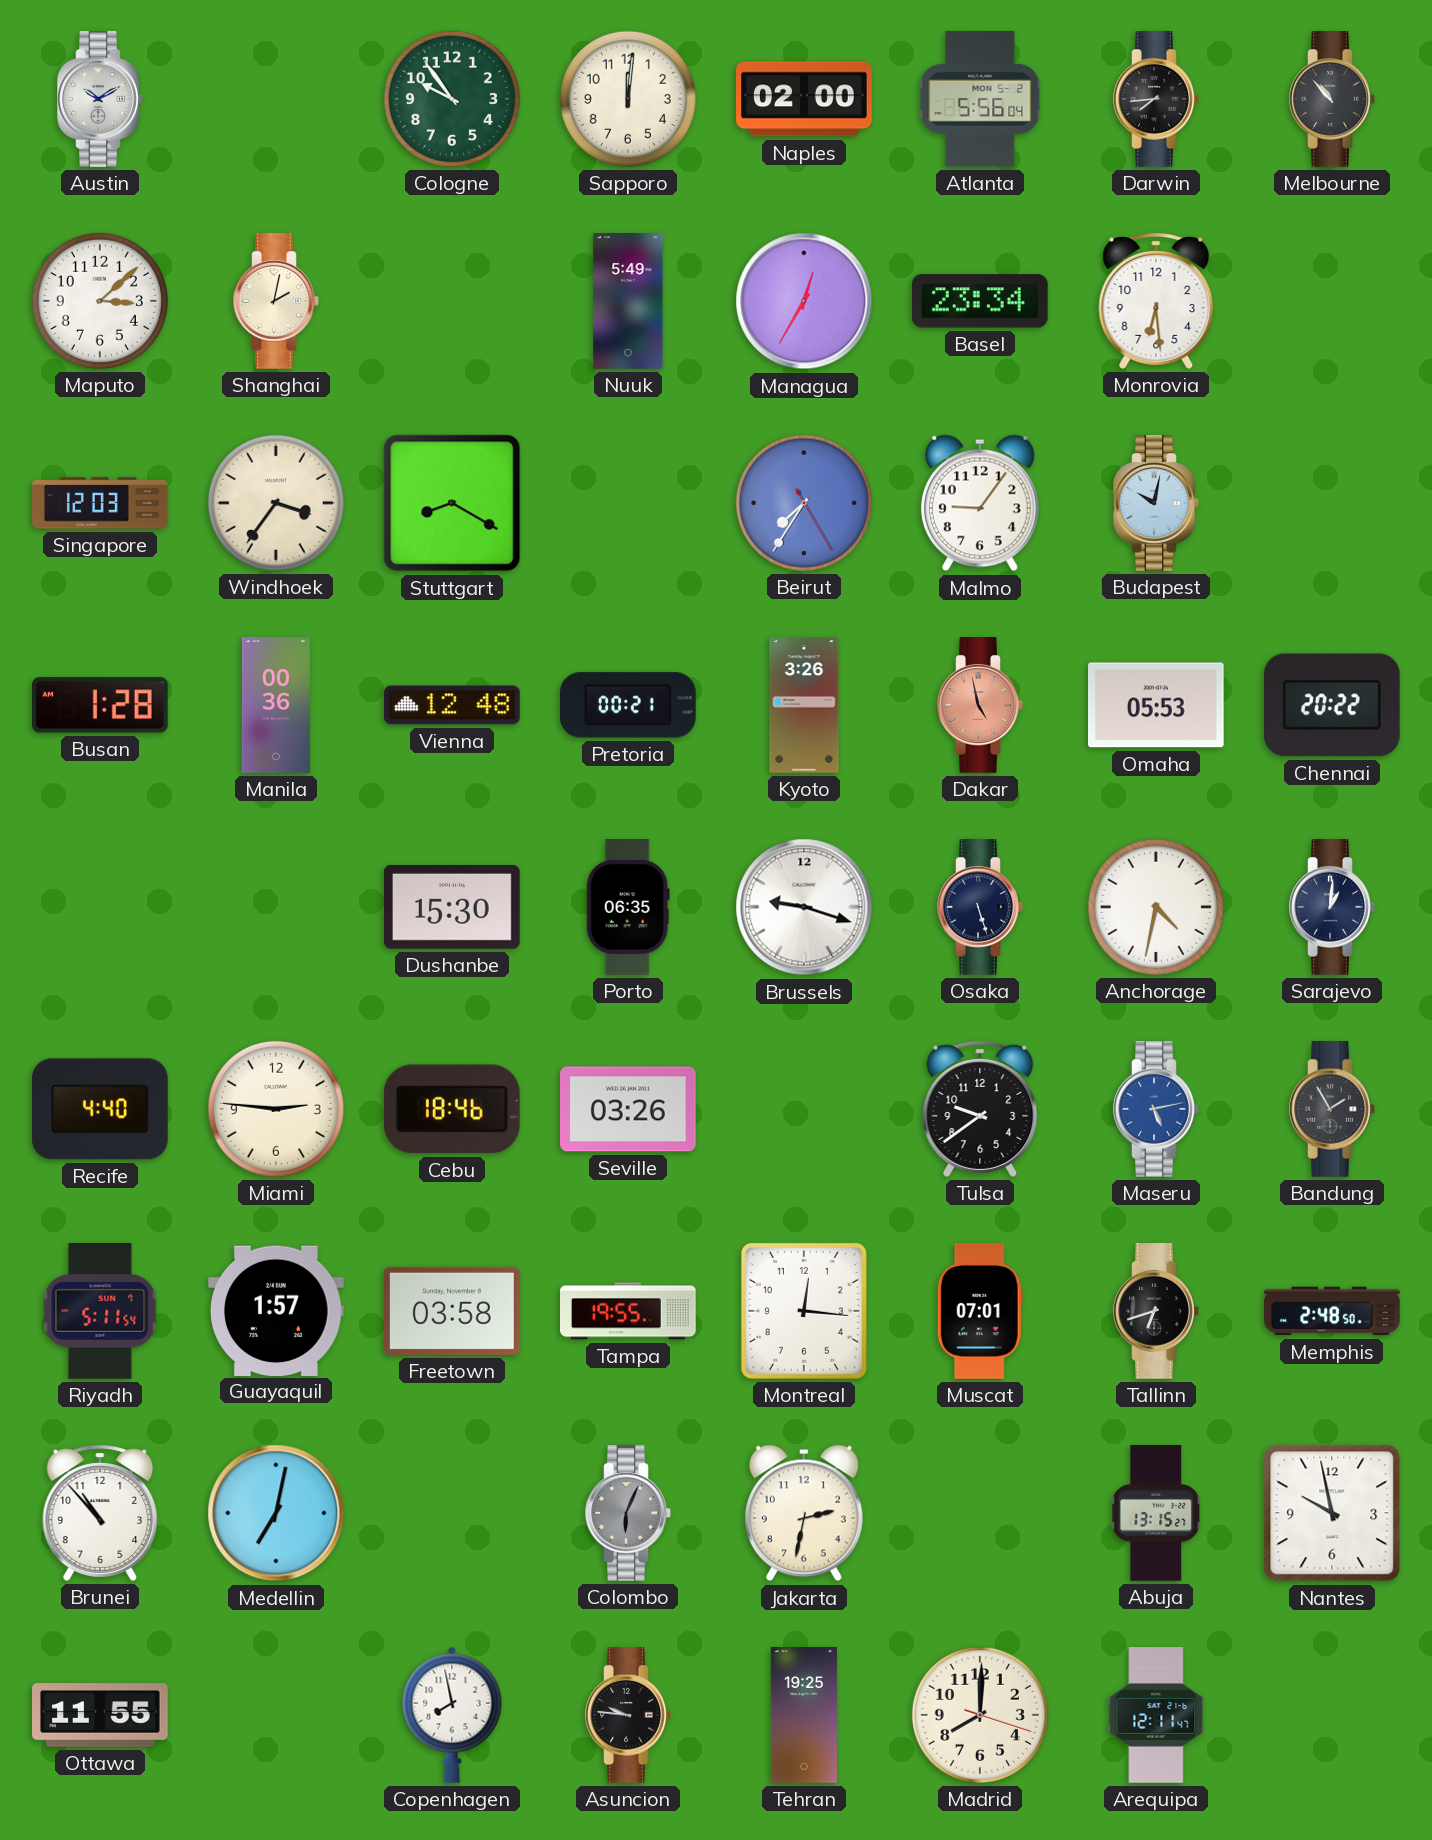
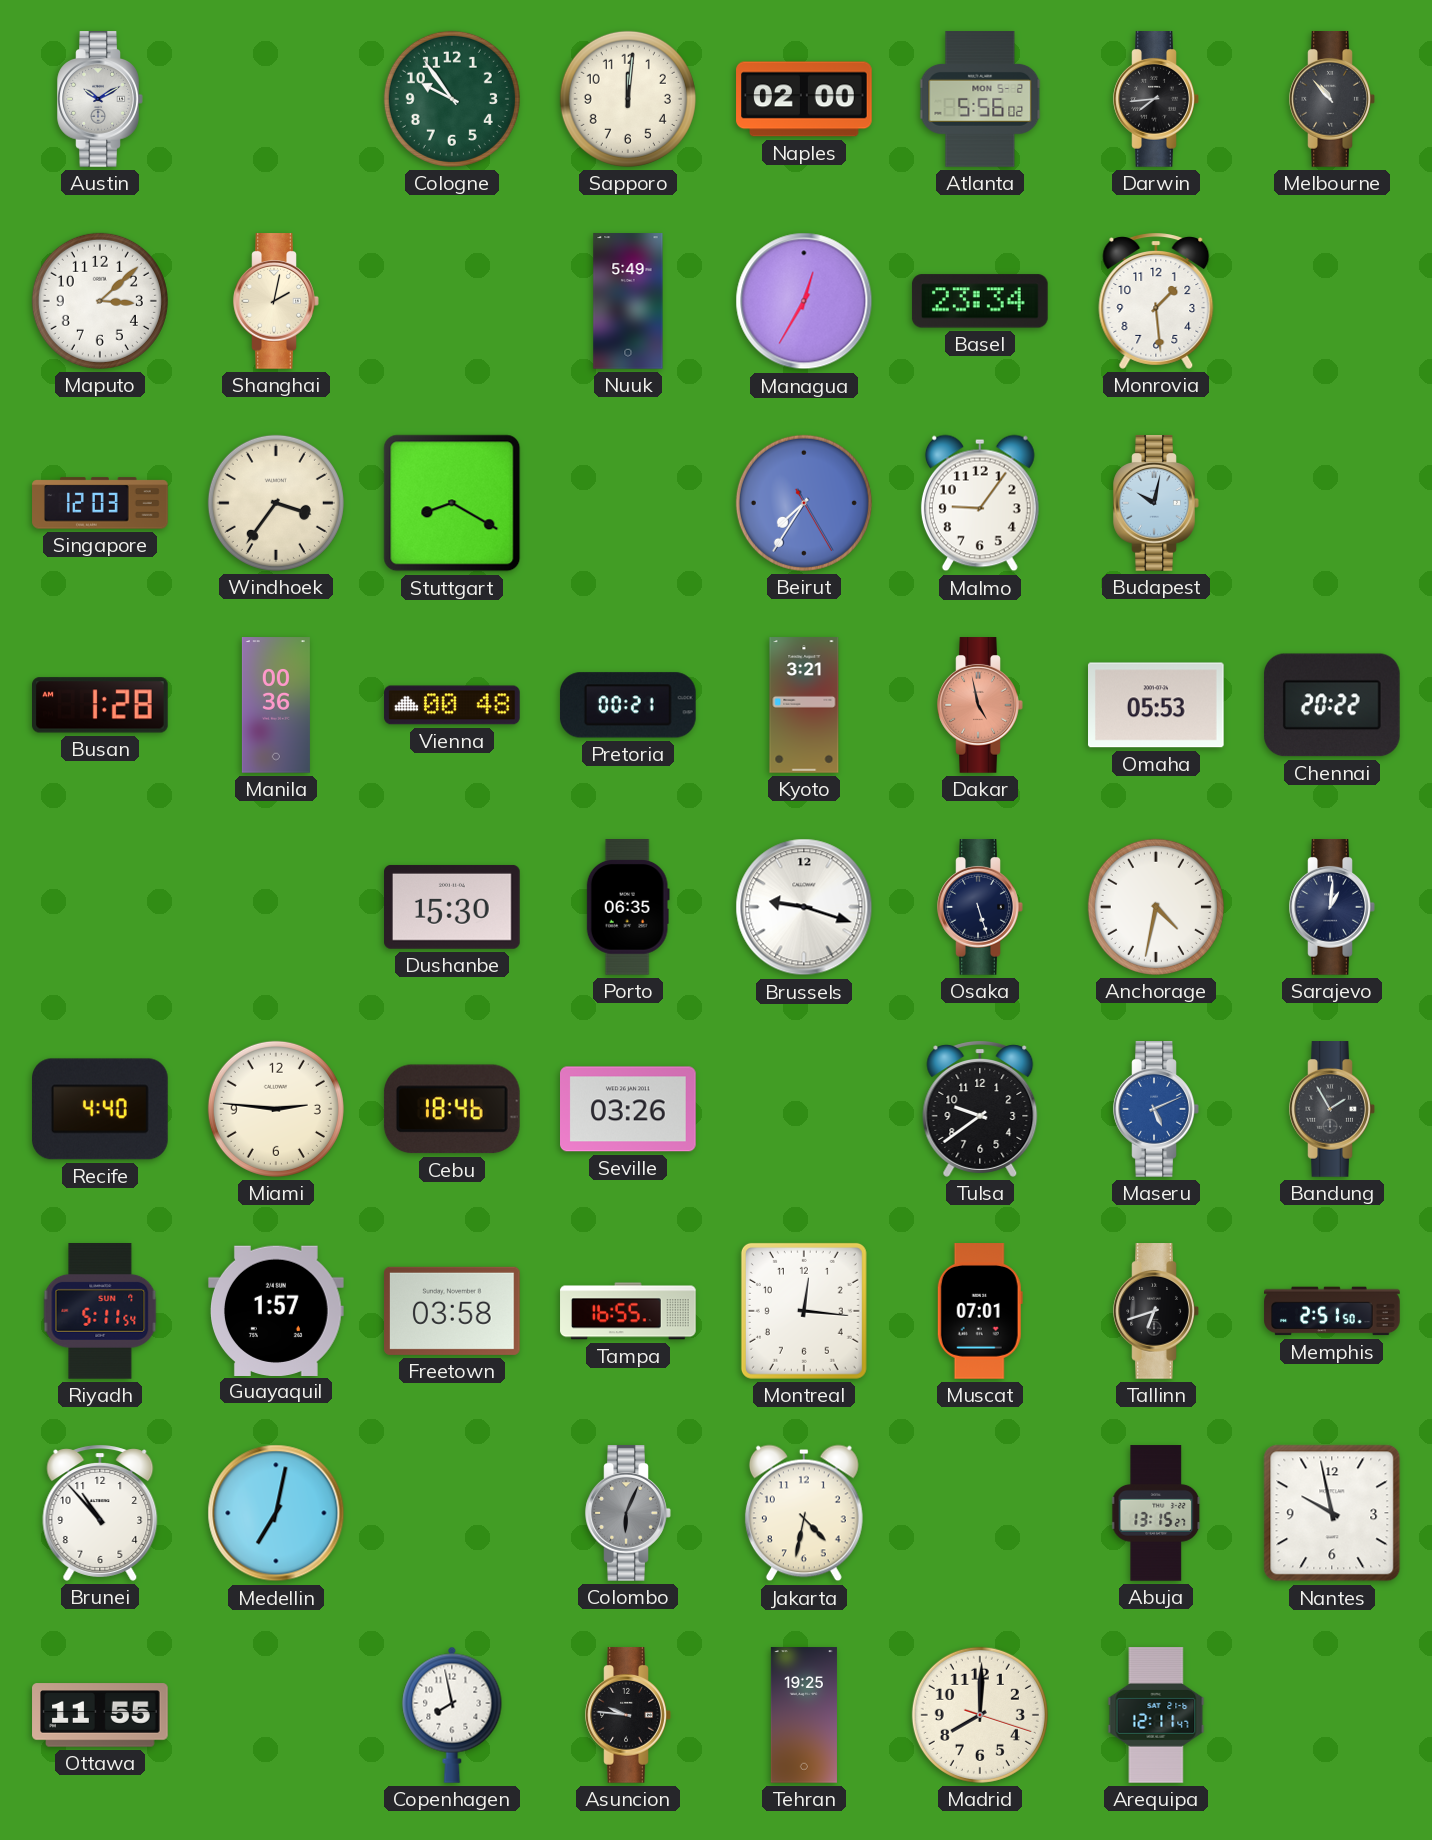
Atlanta: 5:56:04 -> 5:56:02
Monrovia: 6:29 -> 1:29
Vienna: 12:48 -> 00:48
Kyoto: 3:26 -> 3:21
Maseru: 5:13 -> 5:11
Tampa: 19:55 -> 16:55
Memphis: 2:48 -> 2:51
Jakarta: 2:32 -> 4:32
